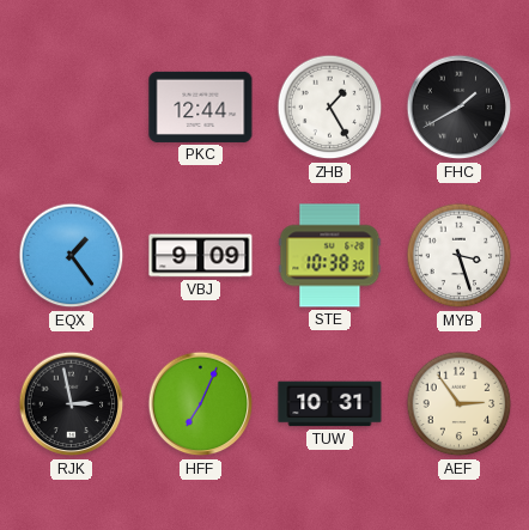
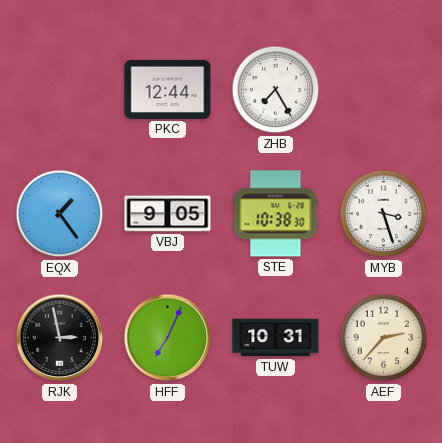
ZHB: 1:25 -> 7:25
FHC: 1:40 -> none
VBJ: 9:09 -> 9:05
AEF: 2:54 -> 2:37
